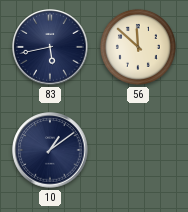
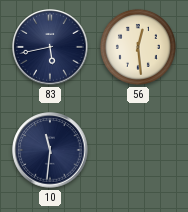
56: 11:52 -> 12:29
10: 1:09 -> 11:31
